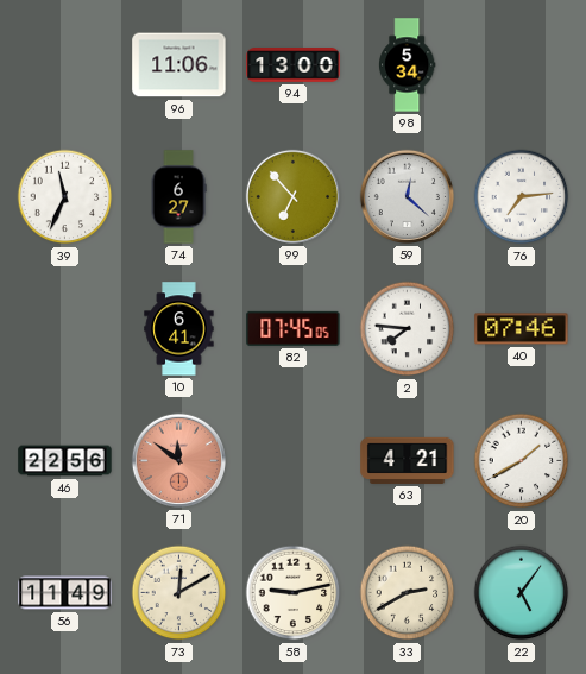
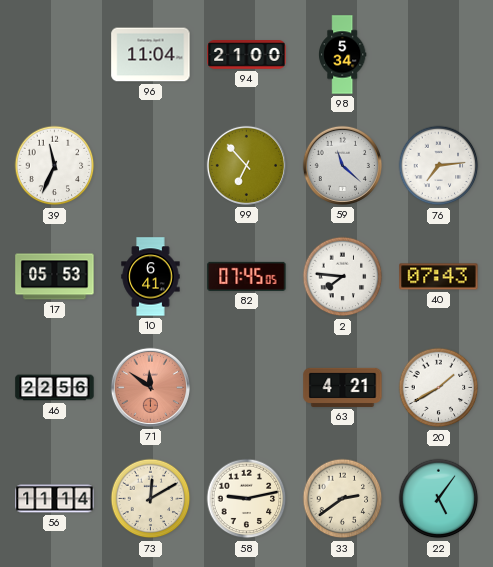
96: 11:06 -> 11:04
94: 13:00 -> 21:00
74: 6:27 -> none
59: 12:22 -> 11:22
17: none -> 05:53
40: 07:46 -> 07:43
56: 11:49 -> 11:14
33: 2:40 -> 2:39
